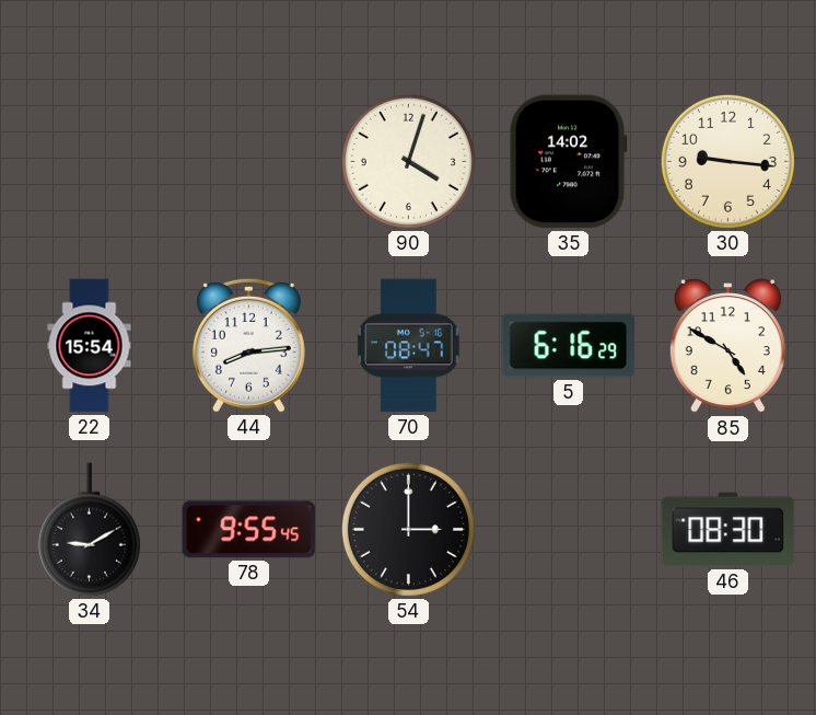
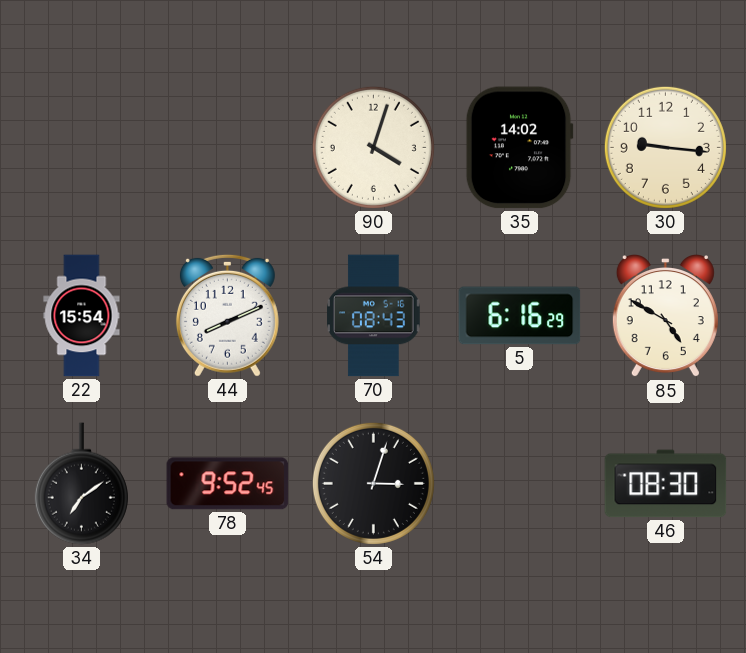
44: 8:14 -> 8:11
70: 08:47 -> 08:43
34: 9:10 -> 7:09
78: 9:55 -> 9:52
54: 3:00 -> 3:03
